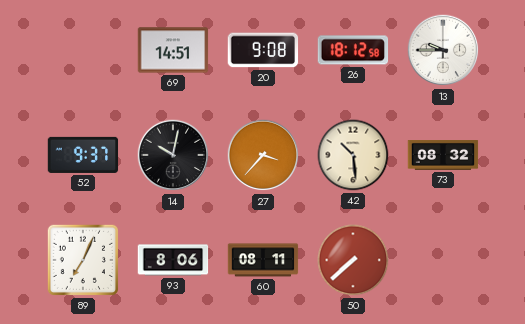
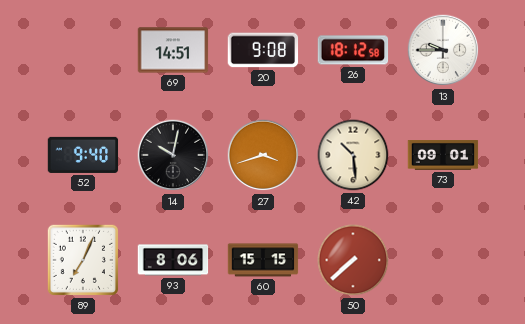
52: 9:37 -> 9:40
27: 3:37 -> 3:42
73: 08:32 -> 09:01
60: 08:11 -> 15:15
